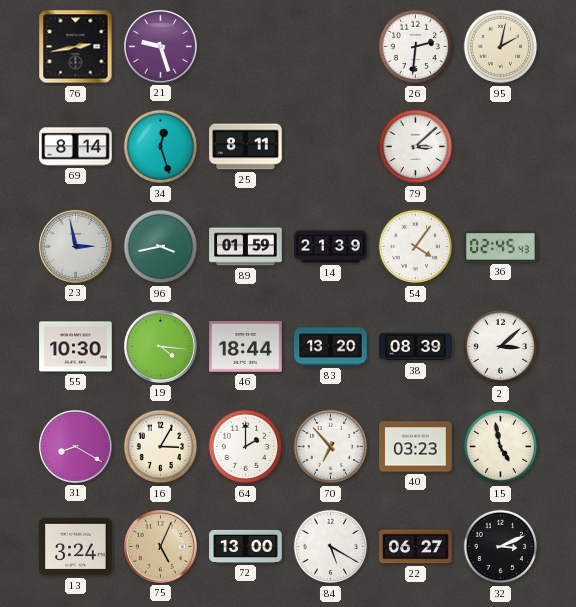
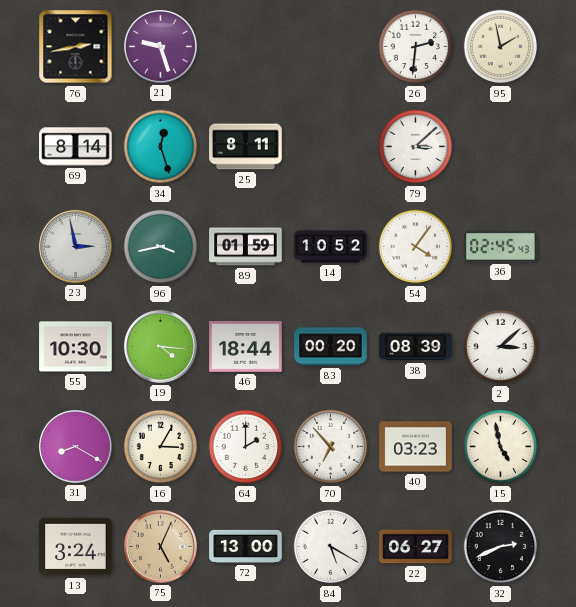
95: 2:02 -> 1:58
14: 21:39 -> 10:52
83: 13:20 -> 00:20
32: 3:11 -> 2:41
